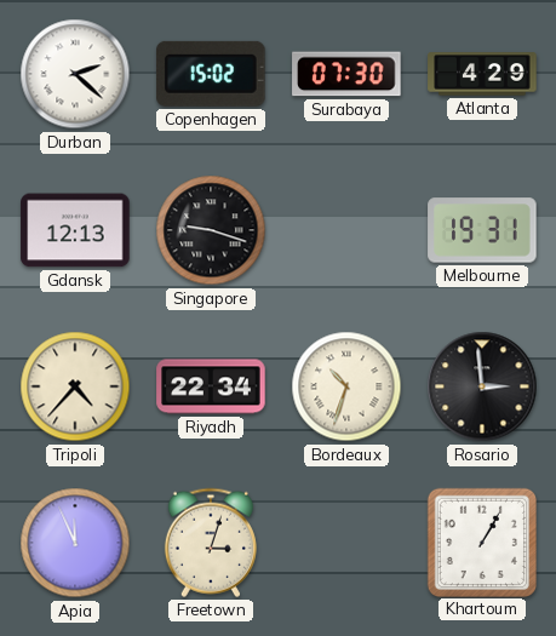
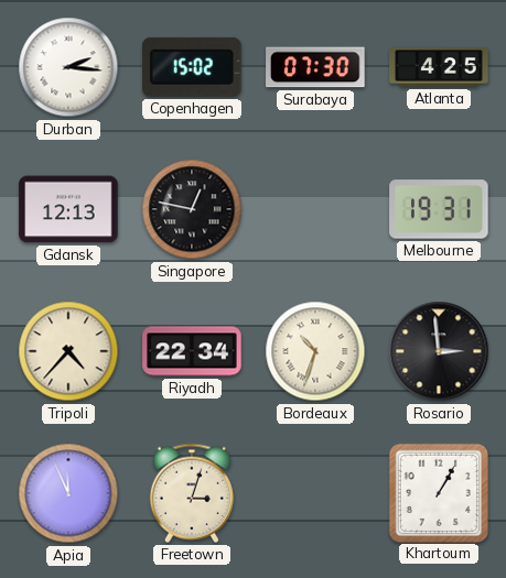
Durban: 2:22 -> 2:16
Atlanta: 4:29 -> 4:25
Singapore: 9:18 -> 12:47
